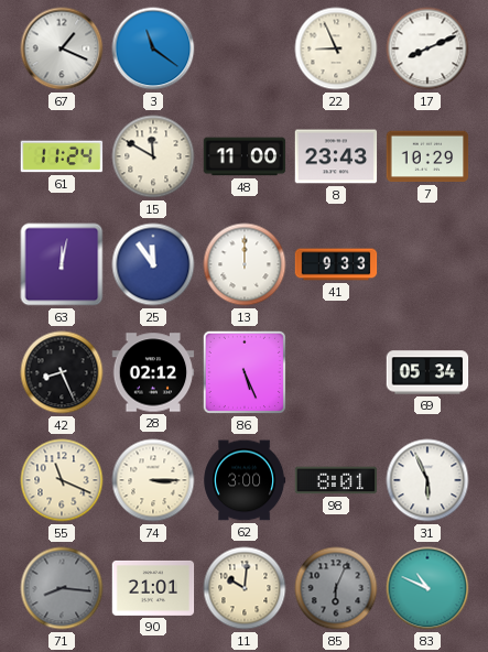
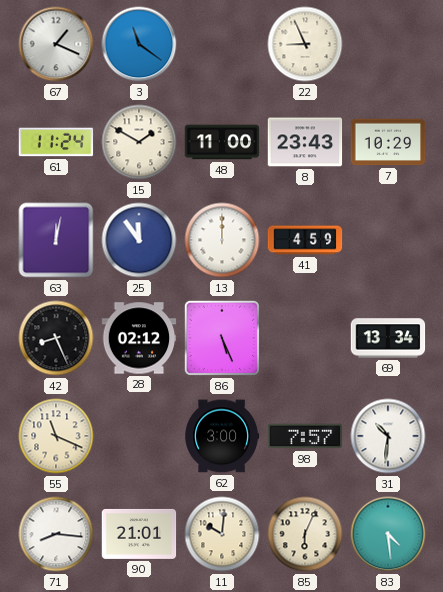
17: 8:11 -> none
15: 11:50 -> 1:50
41: 9:33 -> 4:59
69: 05:34 -> 13:34
74: 3:15 -> none
98: 8:01 -> 7:57
31: 5:56 -> 10:31
71 dial: grey -> white
85 dial: grey -> cream
83: 10:49 -> 4:29
